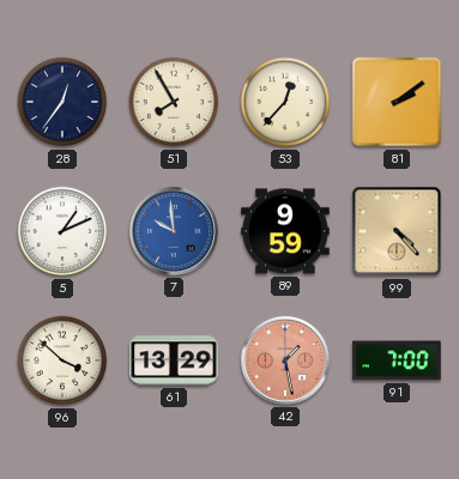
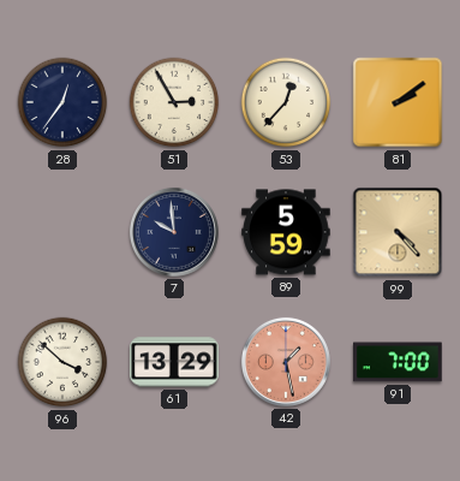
51: 7:55 -> 2:55
5: 1:11 -> none
7 dial: blue -> navy
89: 9:59 -> 5:59
